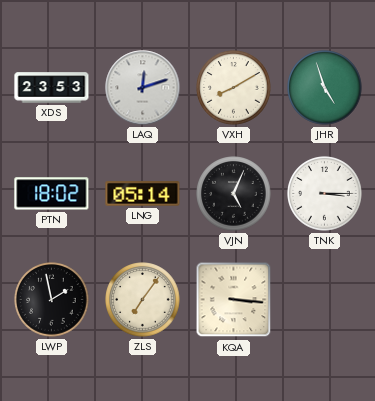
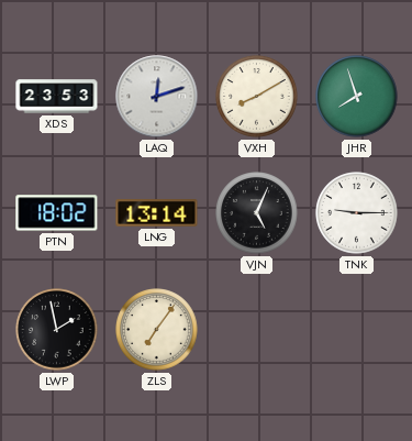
JHR: 4:57 -> 7:57
LNG: 05:14 -> 13:14
TNK: 3:15 -> 9:15
KQA: 3:16 -> none
